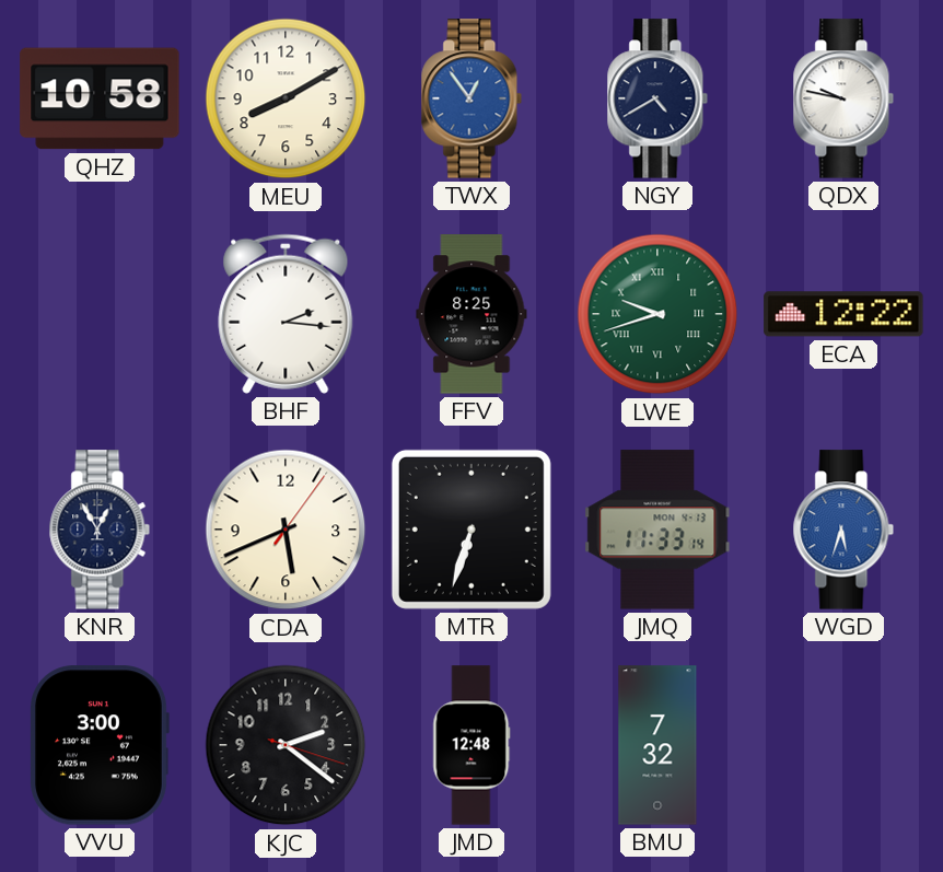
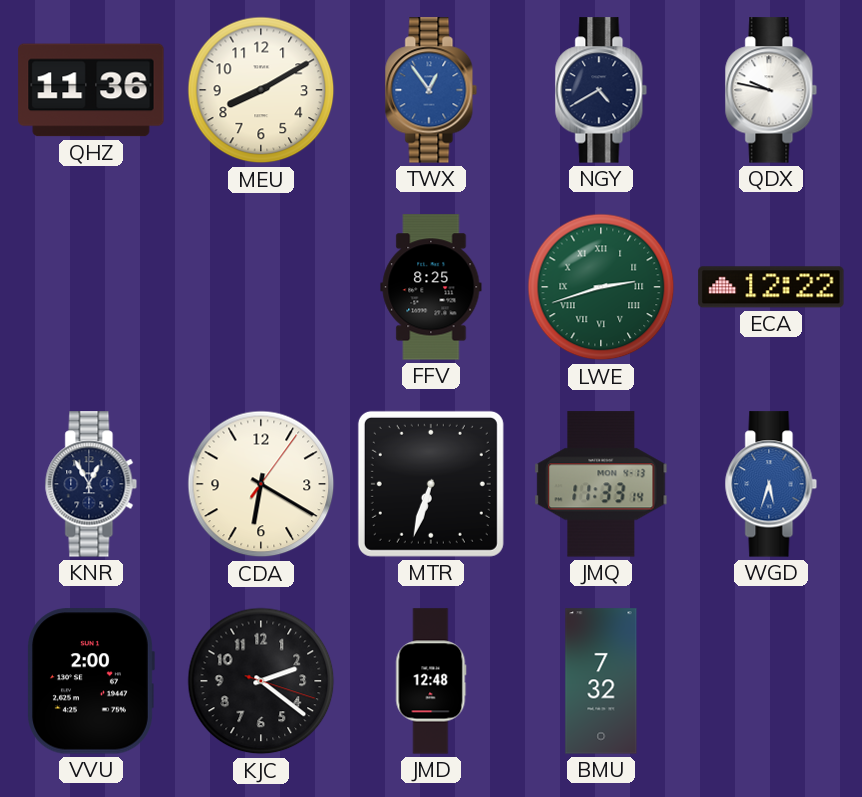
QHZ: 10:58 -> 11:36
BHF: 2:16 -> none
LWE: 9:42 -> 2:42
CDA: 5:41 -> 6:20
VVU: 3:00 -> 2:00
